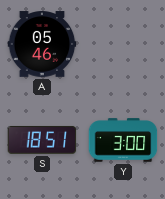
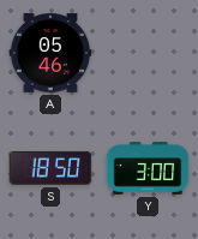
S: 18:51 -> 18:50
